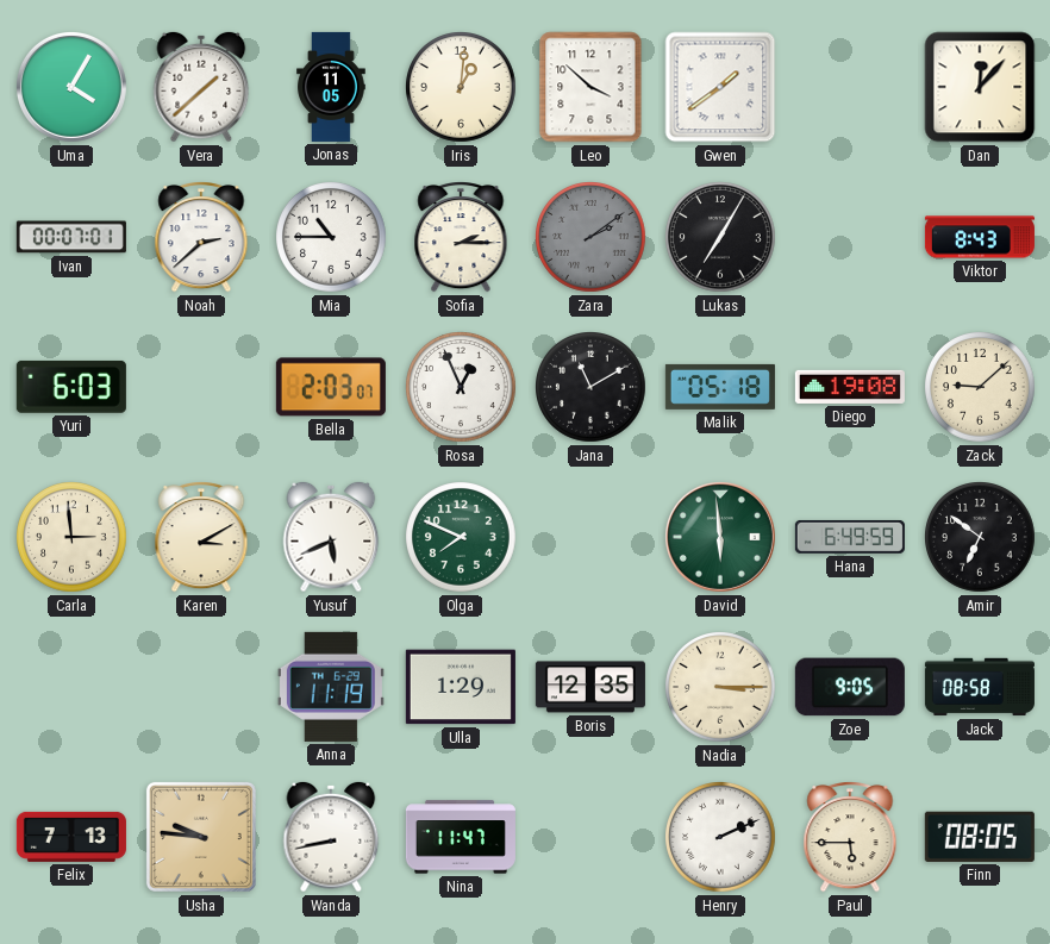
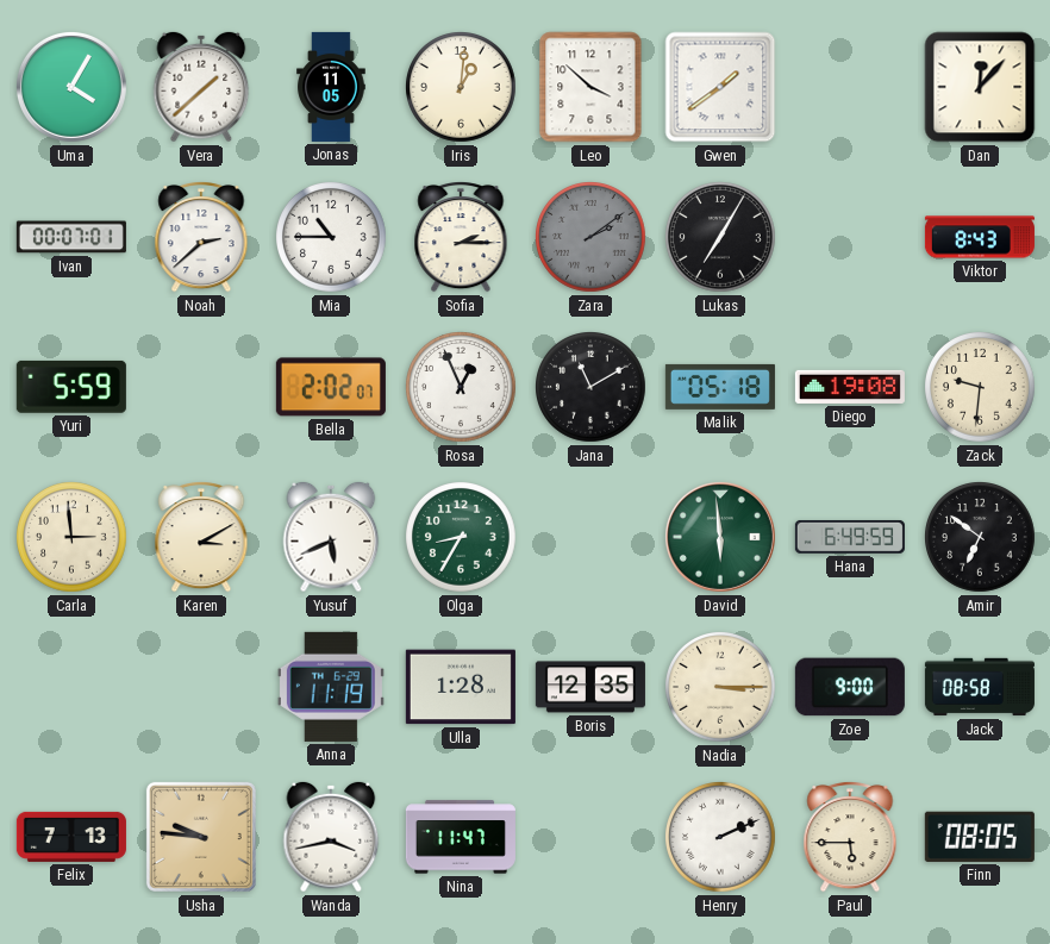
Yuri: 6:03 -> 5:59
Bella: 2:03 -> 2:02
Zack: 9:08 -> 9:31
Olga: 7:49 -> 8:35
Ulla: 1:29 -> 1:28
Zoe: 9:05 -> 9:00
Wanda: 8:43 -> 3:43
